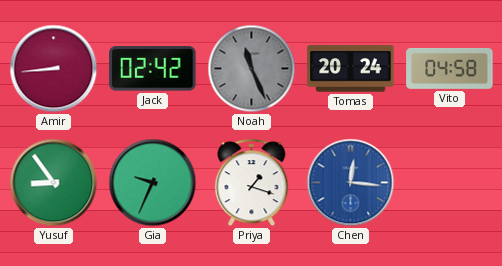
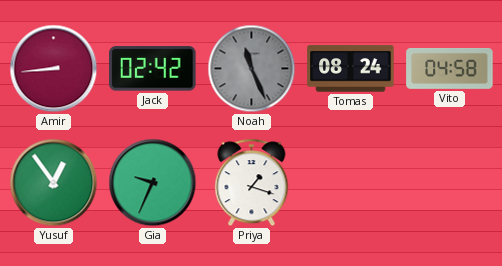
Tomas: 20:24 -> 08:24
Yusuf: 8:54 -> 12:54
Chen: 12:16 -> none
